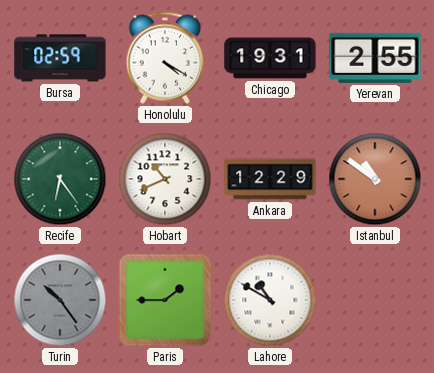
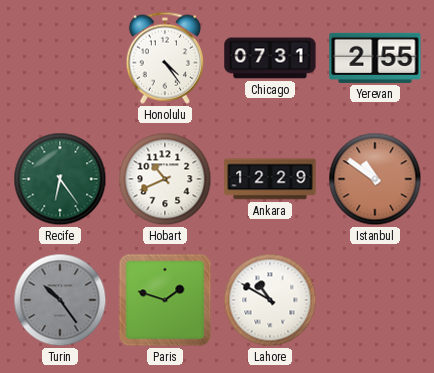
Bursa: 02:59 -> none
Honolulu: 4:20 -> 4:24
Chicago: 19:31 -> 07:31
Paris: 1:45 -> 1:48
